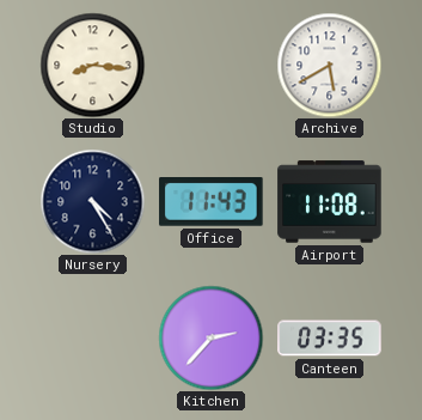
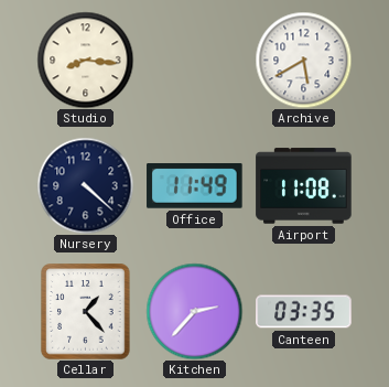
Nursery: 4:25 -> 4:22
Office: 11:43 -> 11:49
Cellar: none -> 1:23
